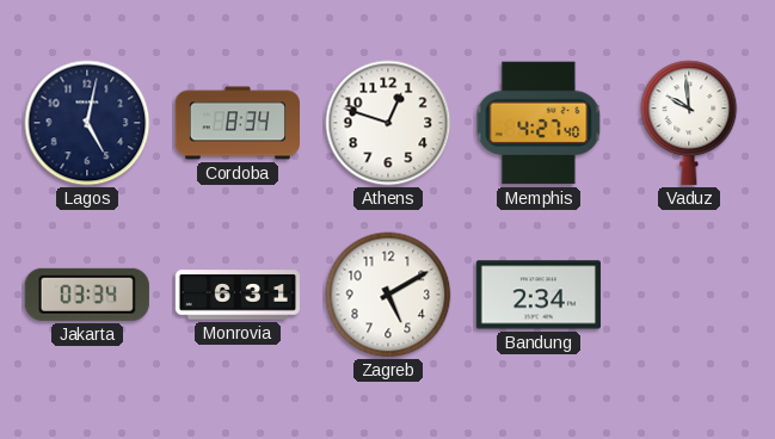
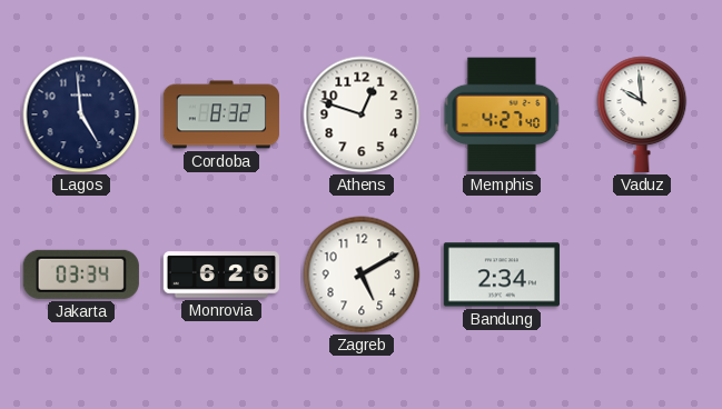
Lagos: 5:02 -> 4:59
Cordoba: 8:34 -> 8:32
Monrovia: 6:31 -> 6:26
